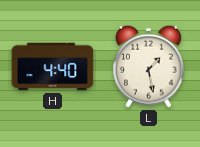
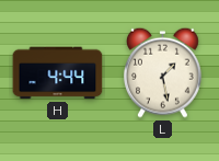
H: 4:40 -> 4:44
